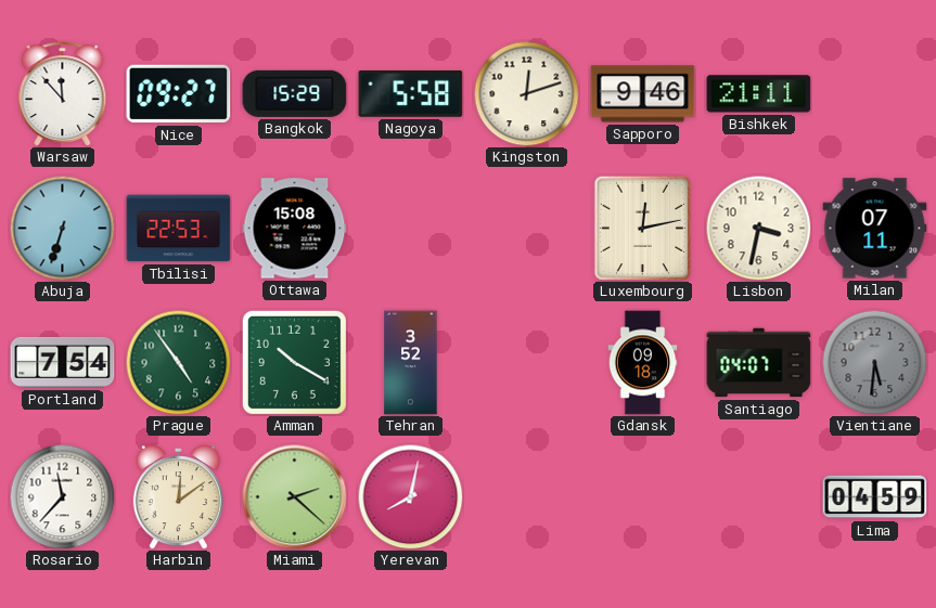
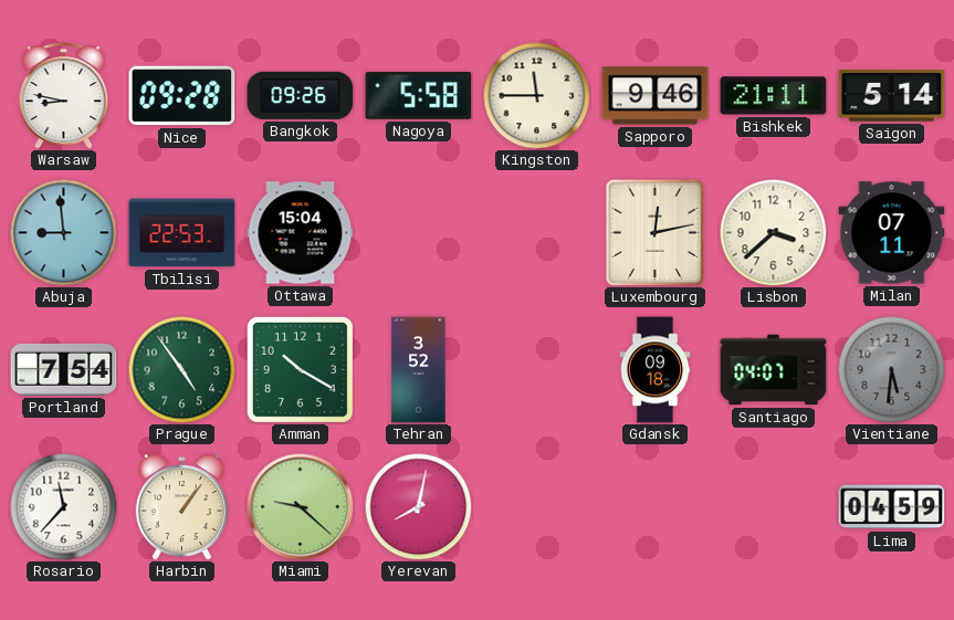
Warsaw: 11:53 -> 8:47
Nice: 09:27 -> 09:28
Bangkok: 15:29 -> 09:26
Kingston: 12:12 -> 11:45
Saigon: none -> 5:14
Abuja: 6:33 -> 8:59
Ottawa: 15:08 -> 15:04
Lisbon: 3:32 -> 3:38
Harbin: 12:09 -> 1:06
Miami: 2:22 -> 9:22
